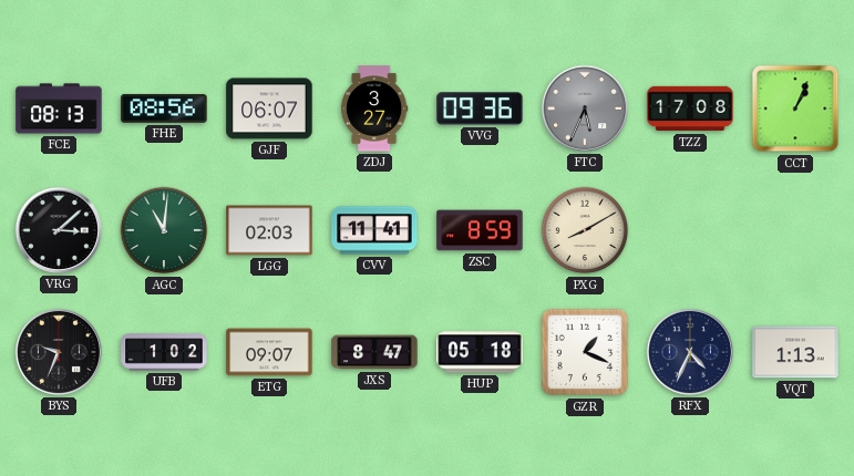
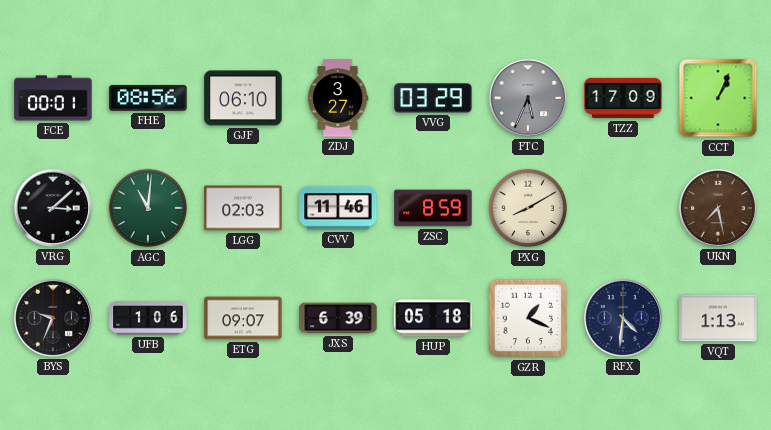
FCE: 08:13 -> 00:01
GJF: 06:07 -> 06:10
VVG: 09:36 -> 03:29
TZZ: 17:08 -> 17:09
CVV: 11:41 -> 11:46
UKN: none -> 7:28
UFB: 1:02 -> 1:06
JXS: 8:47 -> 6:39
RFX: 4:34 -> 4:31
